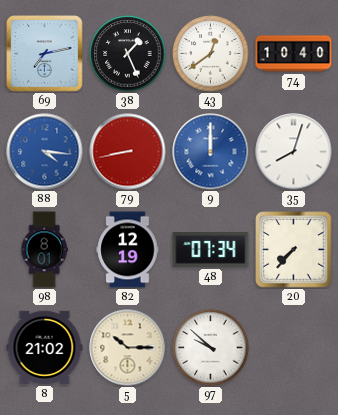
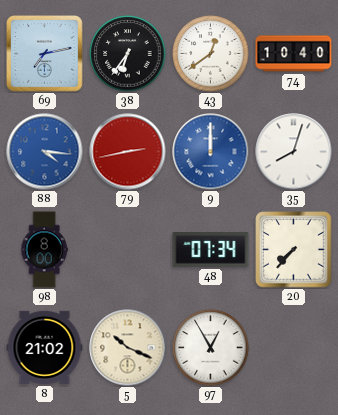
38: 1:26 -> 6:36
79: 8:43 -> 2:43
98: 8:01 -> 8:00
82: 12:19 -> none
5: 10:15 -> 10:19
97: 9:52 -> 12:55
